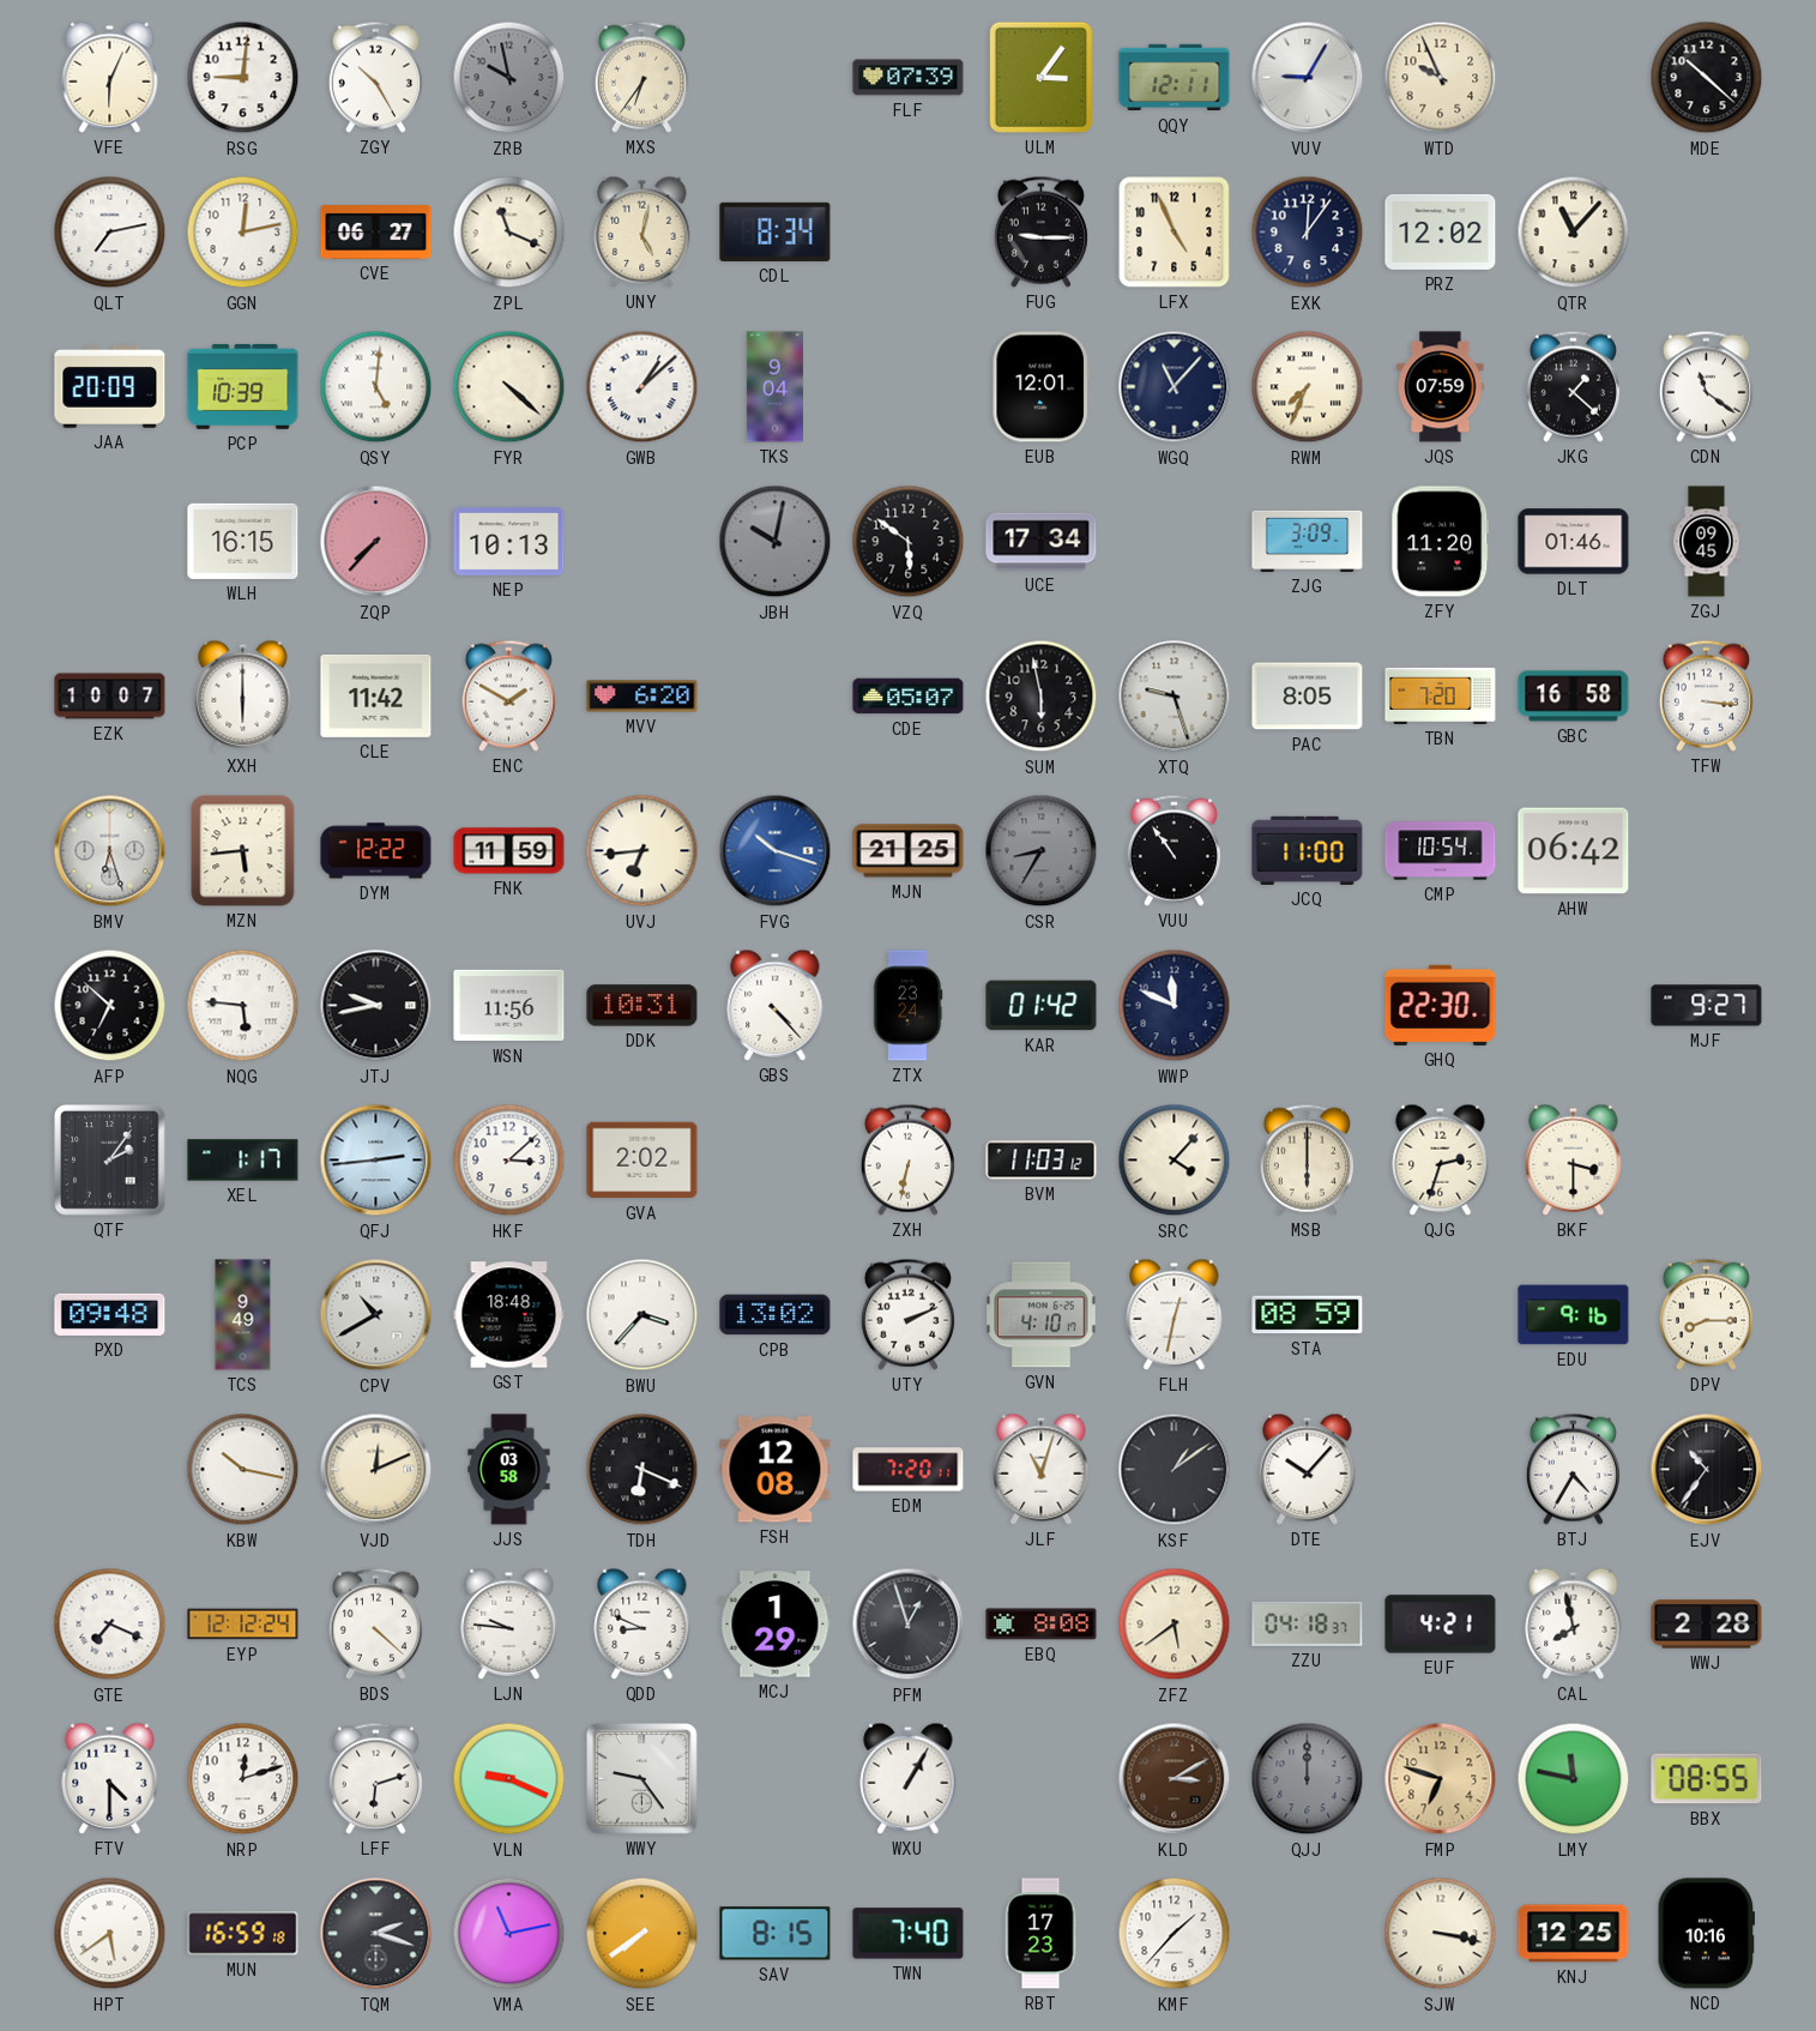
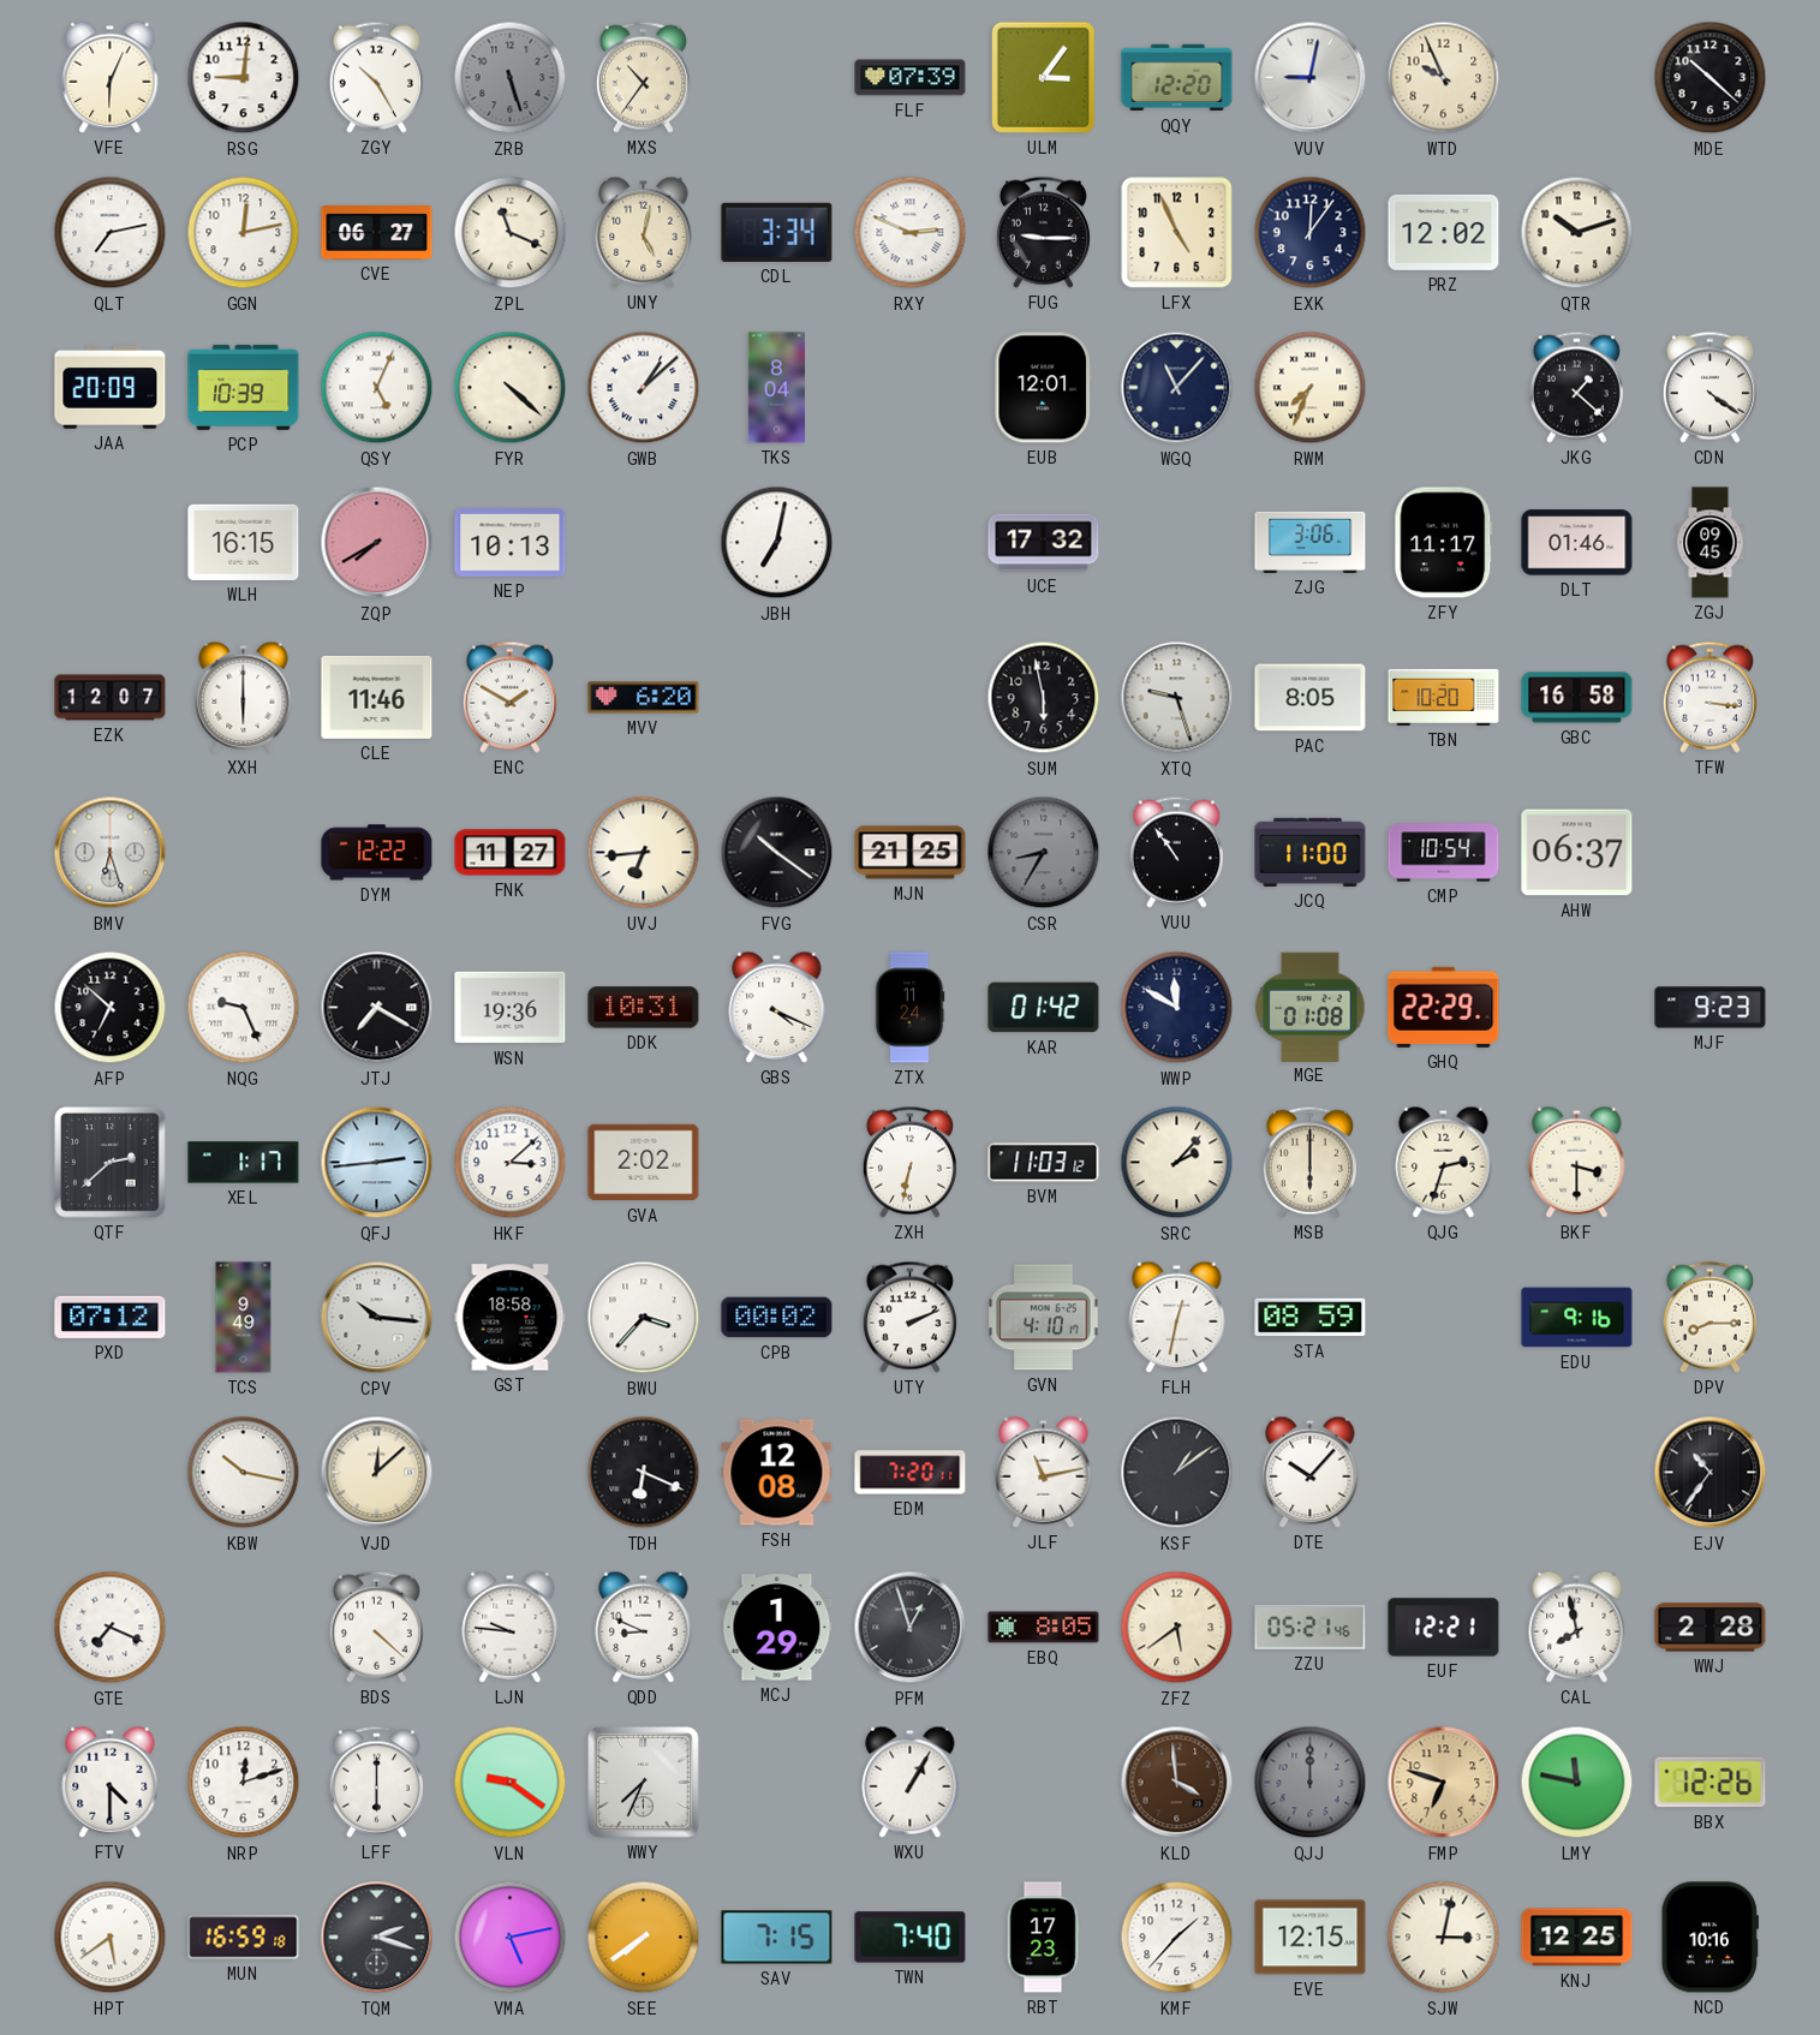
ZRB: 9:58 -> 5:27
MXS: 6:36 -> 10:36
QQY: 12:11 -> 12:20
VUV: 9:05 -> 9:02
CDL: 8:34 -> 3:34
RXY: none -> 2:49
QTR: 11:07 -> 10:12
QSY: 5:01 -> 5:04
TKS: 9:04 -> 8:04
JQS: 07:59 -> none
CDN: 11:21 -> 4:21
ZQP: 7:37 -> 7:40
JBH: 10:02 -> 7:02
JBH dial: grey -> white
VZQ: 5:51 -> none
UCE: 17:34 -> 17:32
ZJG: 3:09 -> 3:06
ZFY: 11:20 -> 11:17
EZK: 10:07 -> 12:07
CLE: 11:42 -> 11:46
CDE: 05:07 -> none
TBN: 7:20 -> 10:20
MZN: 5:44 -> none
FNK: 11:59 -> 11:27
FVG: 10:18 -> 10:21
FVG dial: blue -> black
AHW: 06:42 -> 06:37
NQG: 5:46 -> 9:26
JTJ: 9:43 -> 7:20
WSN: 11:56 -> 19:36
GBS: 4:23 -> 4:19
ZTX: 23:24 -> 11:24
WWP: 11:49 -> 11:50
MGE: none -> 01:08
GHQ: 22:30 -> 22:29
MJF: 9:27 -> 9:23
QTF: 2:06 -> 2:38
SRC: 4:07 -> 2:07
PXD: 09:48 -> 07:12
CPV: 10:40 -> 10:16
GST: 18:48 -> 18:58
CPB: 13:02 -> 00:02
VJD: 12:11 -> 12:08
JJS: 03:58 -> none
JLF: 11:03 -> 11:13
BTJ: 4:35 -> none
EYP: 12:12 -> none
EBQ: 8:08 -> 8:05
ZZU: 04:18 -> 05:21
EUF: 4:21 -> 12:21
LFF: 6:12 -> 6:00
VLN: 9:19 -> 9:21
WWY: 9:24 -> 7:34
KLD: 3:10 -> 3:59
BBX: 08:55 -> 12:26
VMA: 11:13 -> 5:13
SAV: 8:15 -> 7:15
EVE: none -> 12:15
SJW: 3:17 -> 3:02
